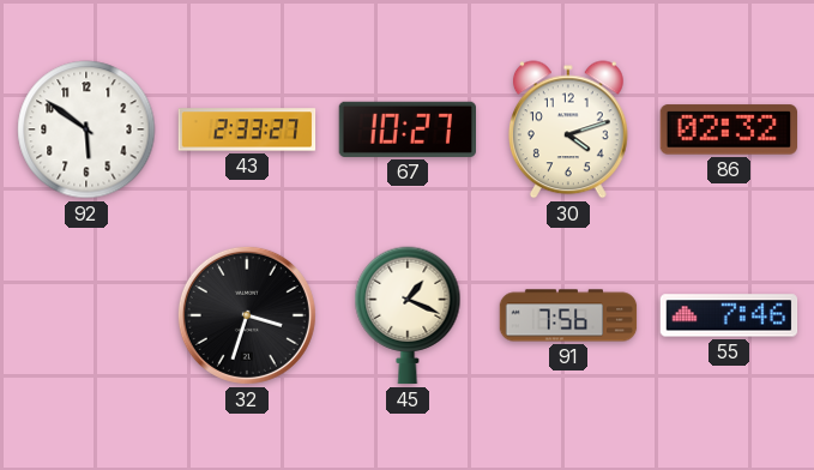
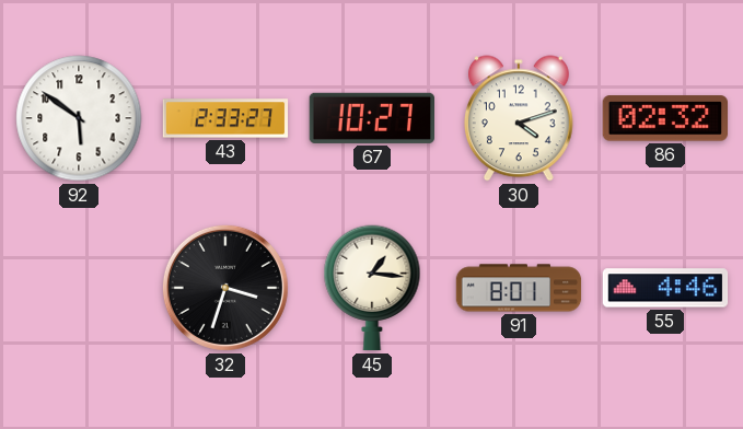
45: 1:19 -> 1:16
91: 7:56 -> 8:01
55: 7:46 -> 4:46
